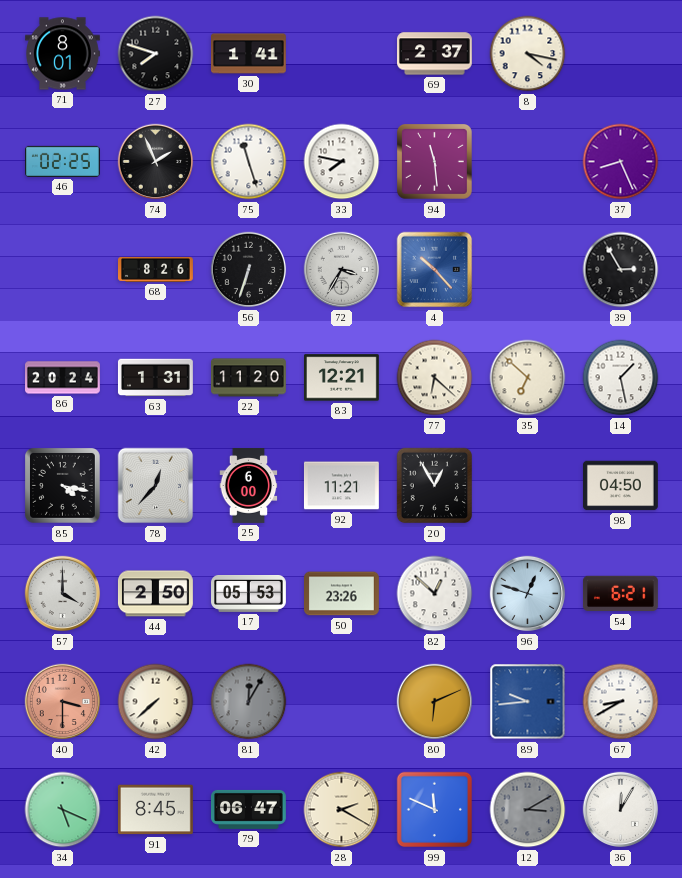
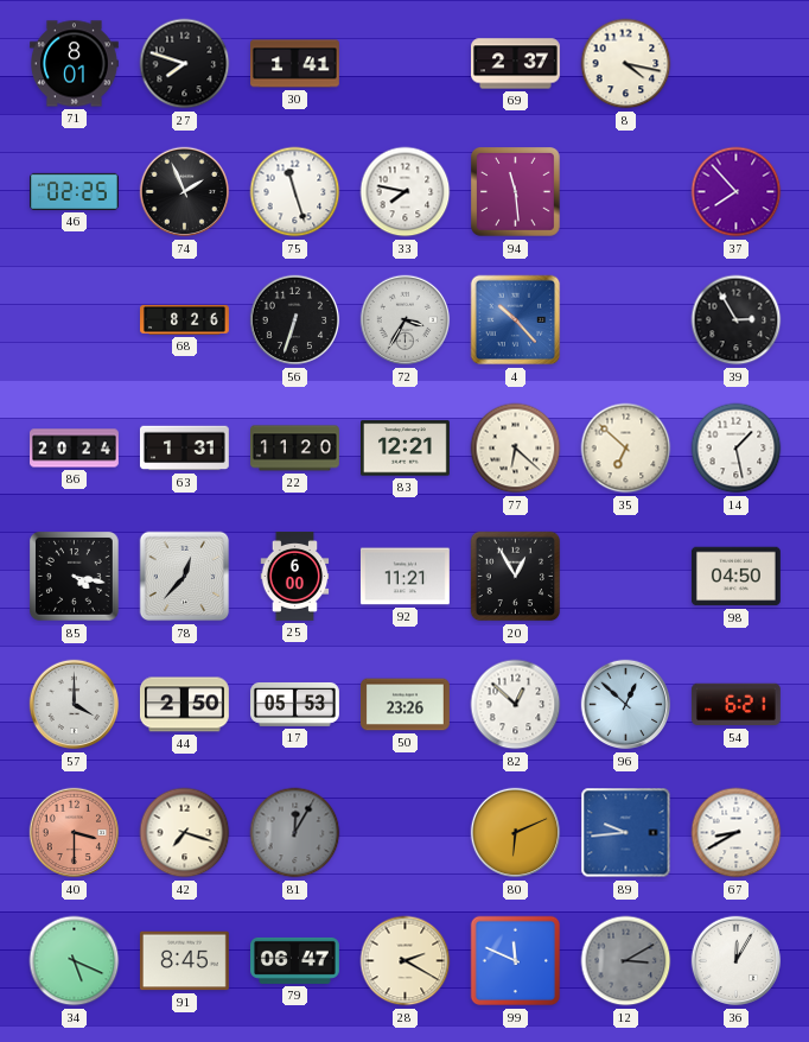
37: 8:26 -> 7:53
96: 12:48 -> 12:52
42: 7:38 -> 7:18
